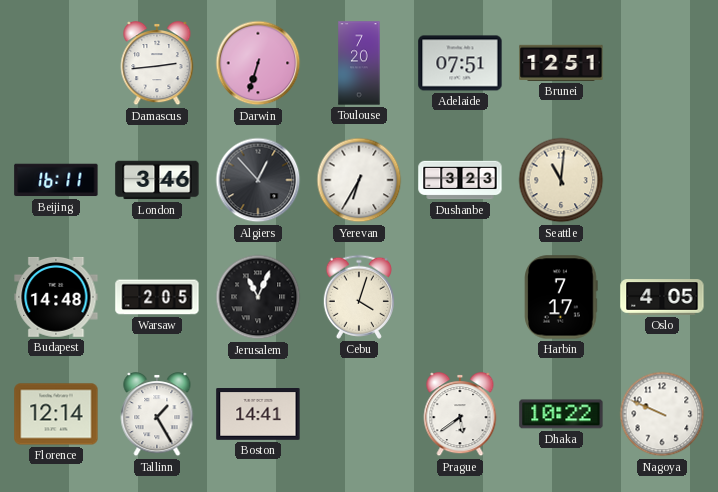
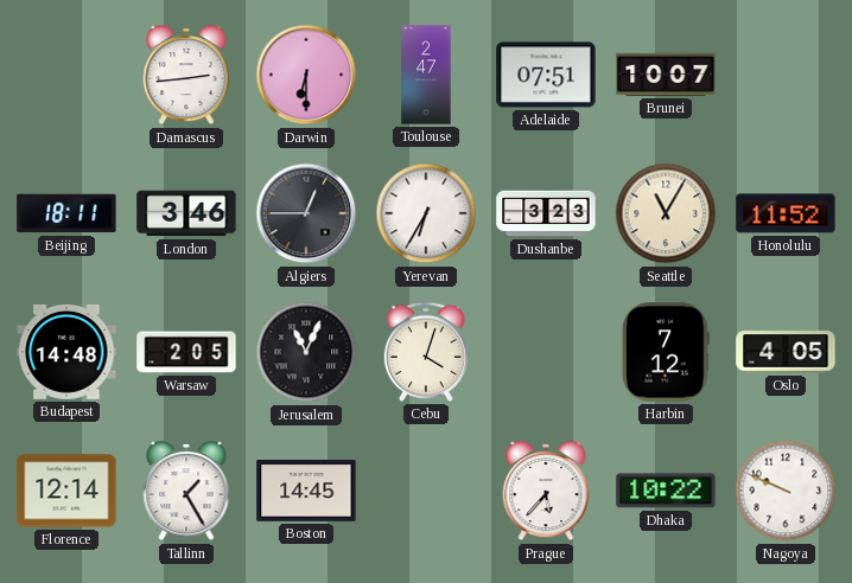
Darwin: 6:33 -> 6:30
Toulouse: 7:20 -> 2:47
Brunei: 12:51 -> 10:07
Beijing: 16:11 -> 18:11
Algiers: 12:53 -> 12:45
Seattle: 11:01 -> 11:05
Honolulu: none -> 11:52
Harbin: 7:17 -> 7:12
Boston: 14:41 -> 14:45
Prague: 5:39 -> 5:37
